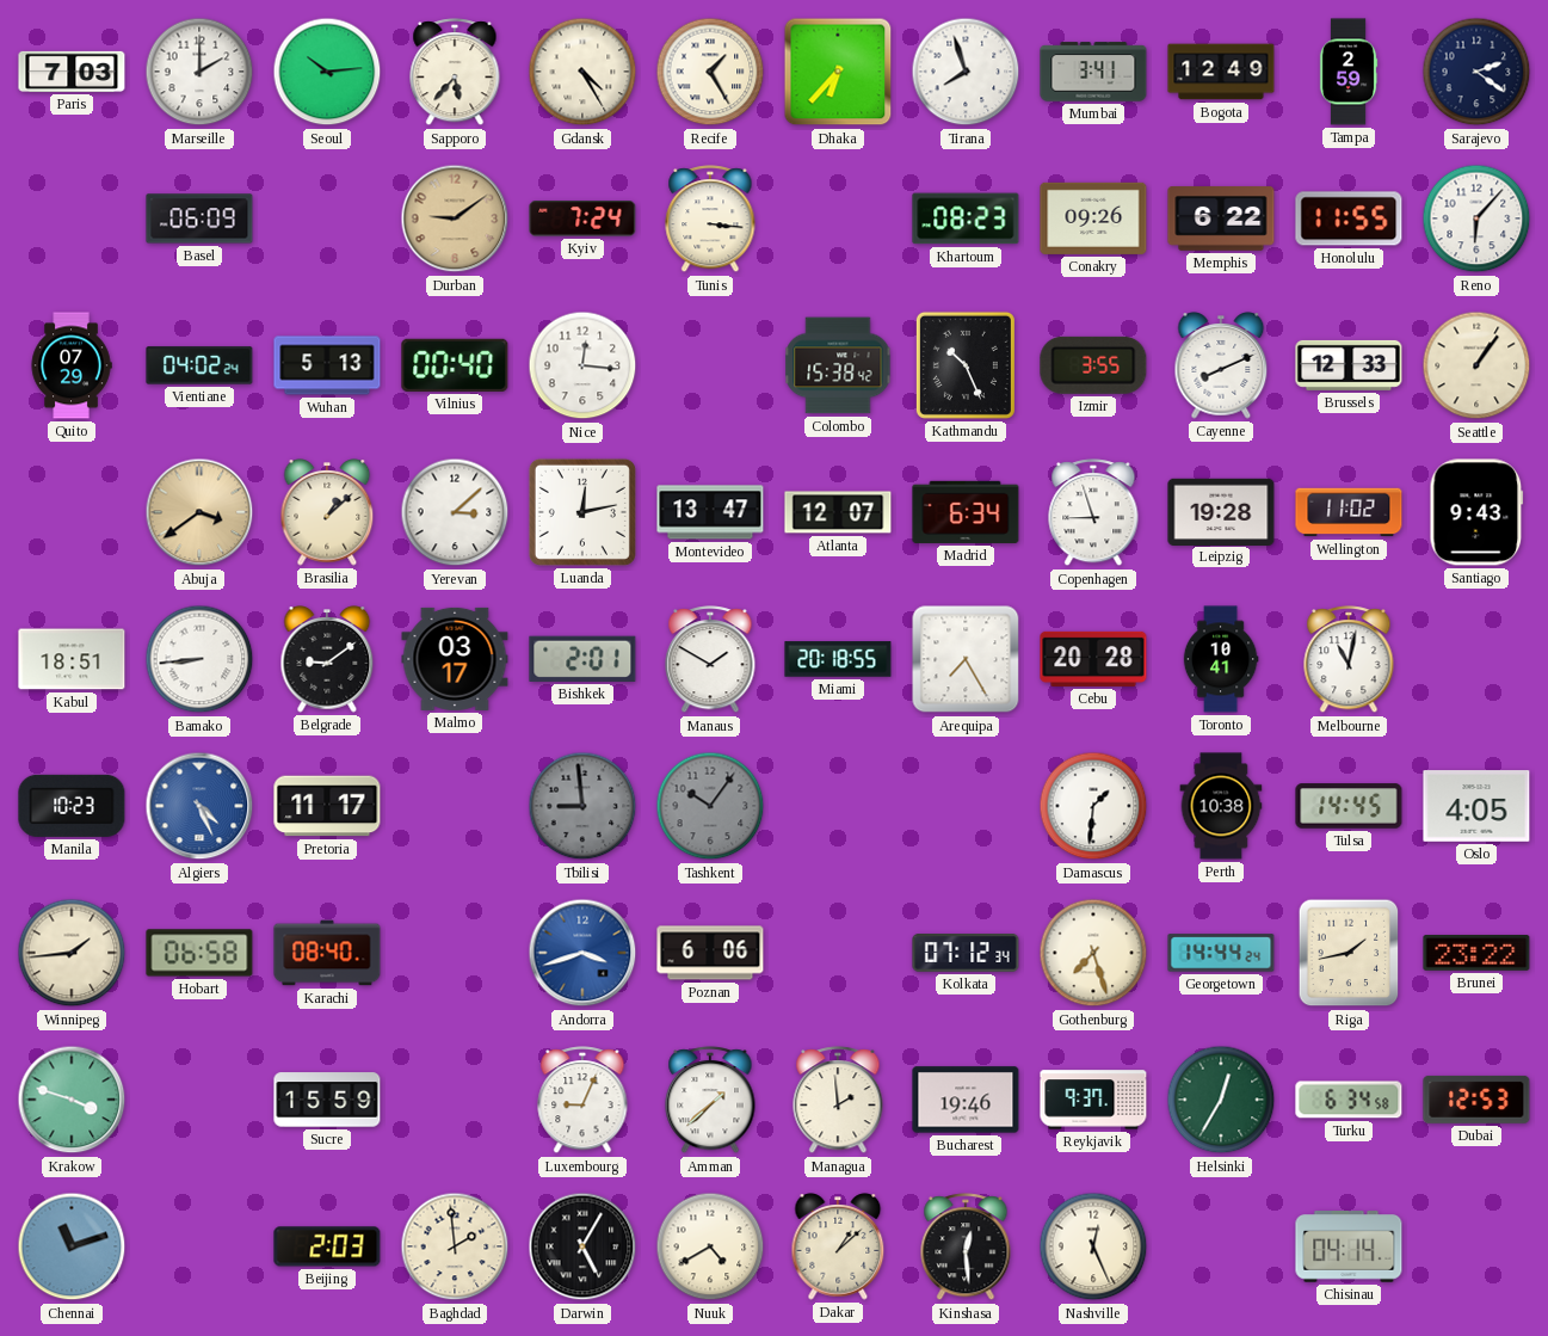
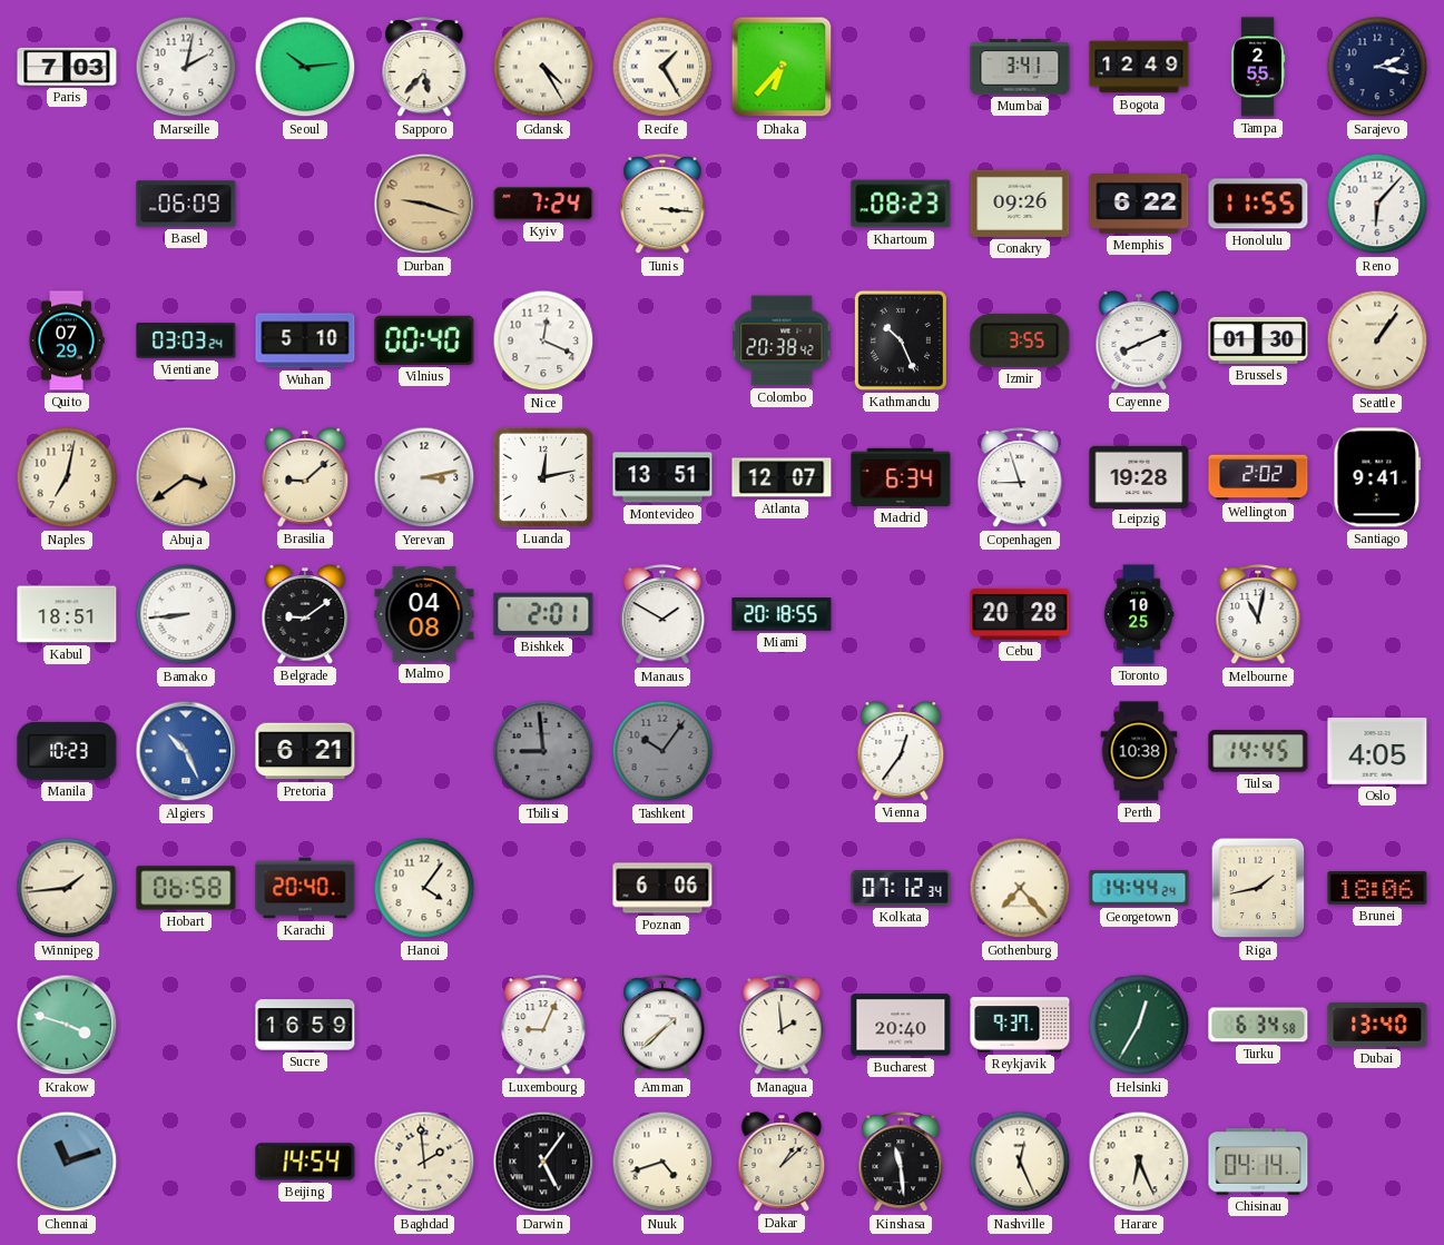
Marseille: 2:00 -> 2:02
Tirana: 7:57 -> none
Tampa: 2:59 -> 2:55
Sarajevo: 2:21 -> 2:17
Durban: 9:09 -> 9:18
Vientiane: 04:02 -> 03:03
Wuhan: 5:13 -> 5:10
Nice: 12:16 -> 12:19
Colombo: 15:38 -> 20:38
Brussels: 12:33 -> 01:30
Naples: none -> 7:02
Brasilia: 1:08 -> 9:08
Yerevan: 3:08 -> 3:13
Montevideo: 13:47 -> 13:51
Wellington: 11:02 -> 2:02
Santiago: 9:43 -> 9:41
Malmo: 03:17 -> 04:08
Arequipa: 7:25 -> none
Toronto: 10:41 -> 10:25
Algiers: 4:26 -> 10:26
Pretoria: 11:17 -> 6:21
Vienna: none -> 12:36
Damascus: 1:31 -> none
Karachi: 08:40 -> 20:40
Hanoi: none -> 4:06
Andorra: 3:42 -> none
Gothenburg: 7:27 -> 7:23
Brunei: 23:22 -> 18:06
Sucre: 15:59 -> 16:59
Bucharest: 19:46 -> 20:40
Dubai: 12:53 -> 13:40
Beijing: 2:03 -> 14:54
Darwin: 5:05 -> 5:06
Nuuk: 4:40 -> 4:42
Kinshasa: 12:29 -> 11:29
Harare: none -> 6:26
